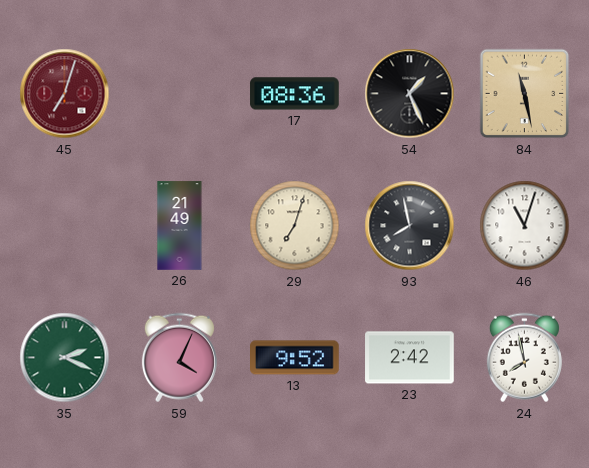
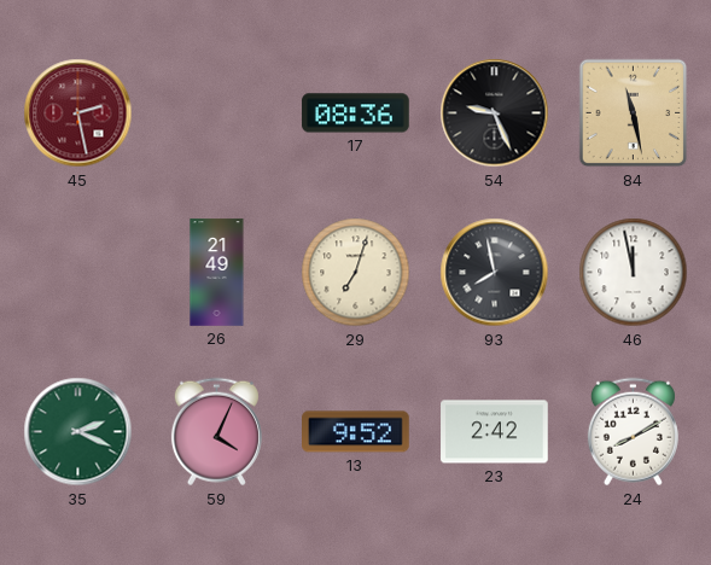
45: 7:03 -> 2:28
54: 1:26 -> 9:26
46: 11:03 -> 11:58
24: 7:58 -> 8:10
